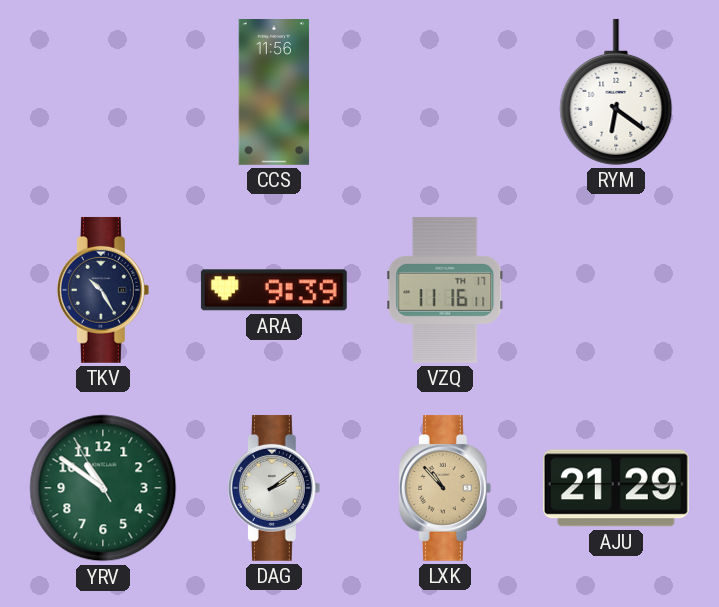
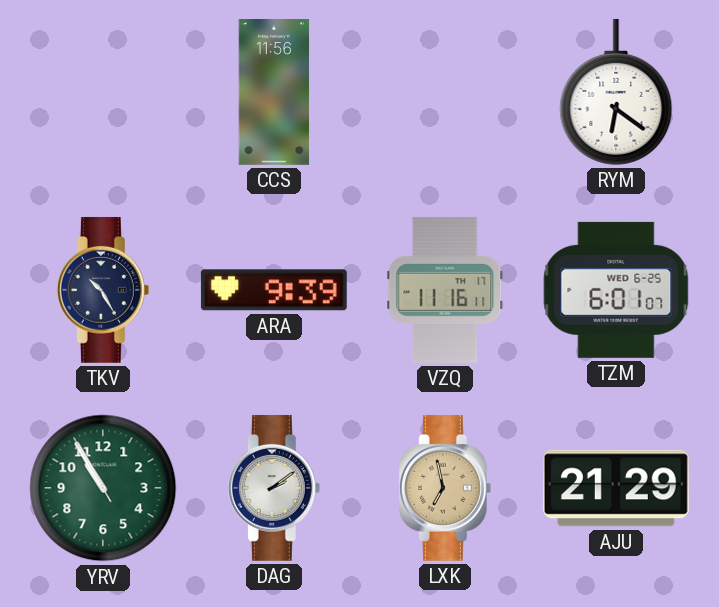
TZM: none -> 6:01
YRV: 10:50 -> 10:54
LXK: 10:53 -> 6:58
